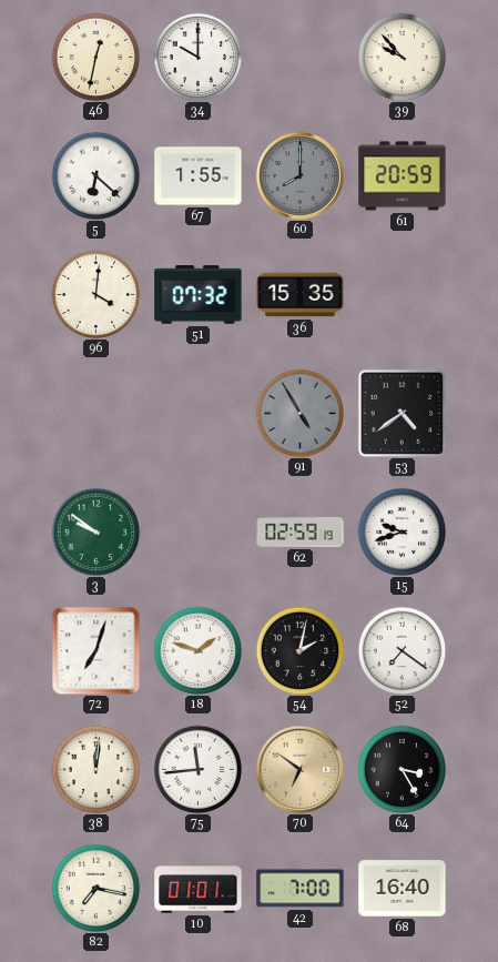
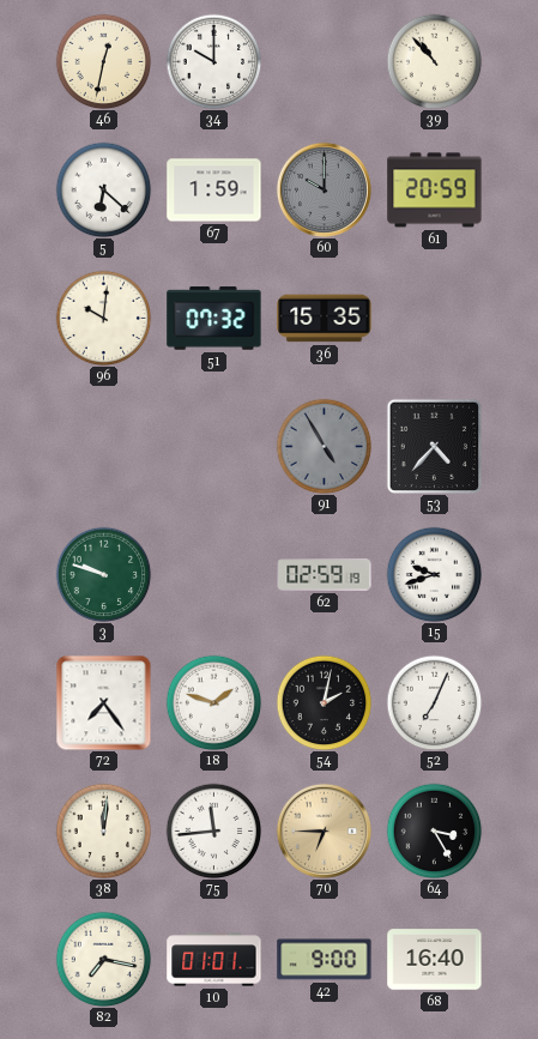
39: 9:53 -> 10:53
67: 1:55 -> 1:59
60: 8:00 -> 10:00
96: 4:01 -> 10:01
53: 4:39 -> 4:37
3: 9:51 -> 9:48
72: 7:03 -> 7:24
52: 7:21 -> 7:04
70: 6:51 -> 6:45
42: 7:00 -> 9:00
